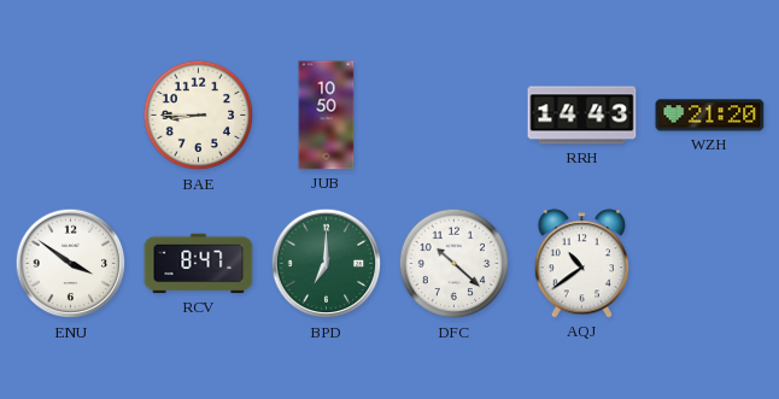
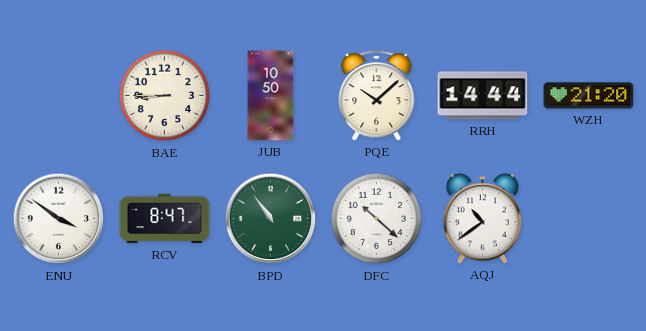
PQE: none -> 10:08
RRH: 14:43 -> 14:44
BPD: 7:00 -> 10:54
